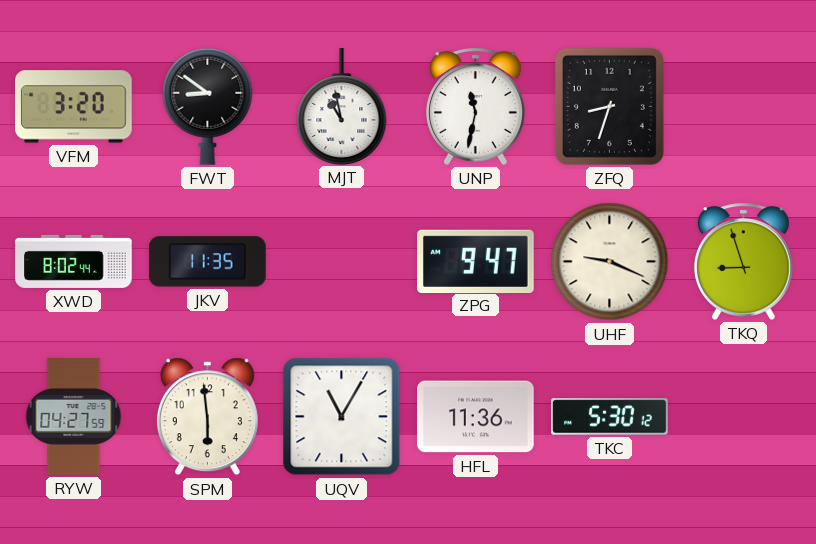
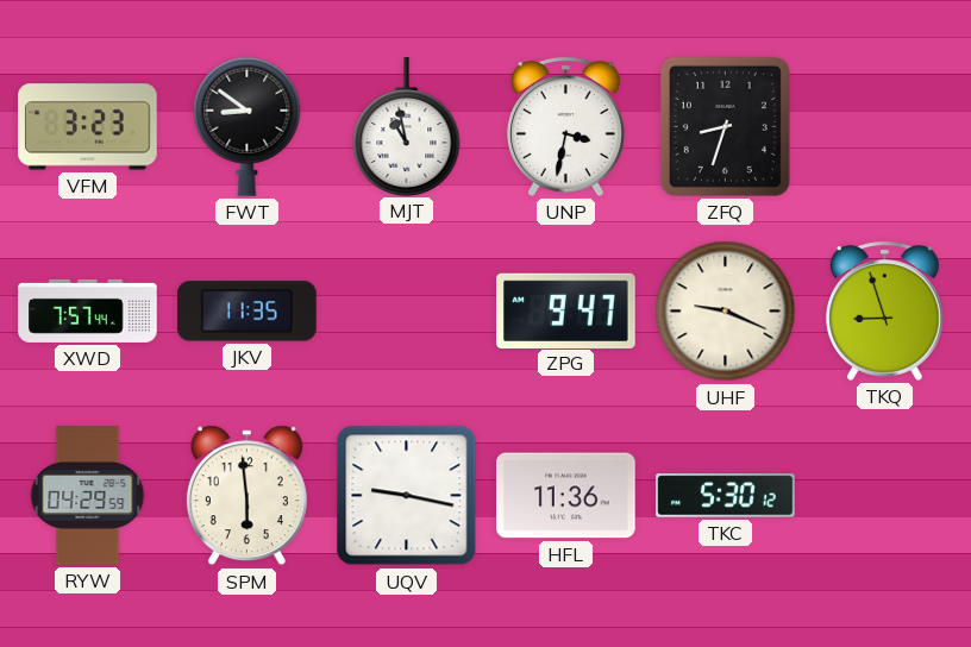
VFM: 3:20 -> 3:23
UNP: 11:32 -> 3:32
XWD: 8:02 -> 7:57
RYW: 04:27 -> 04:29
UQV: 11:05 -> 9:17
